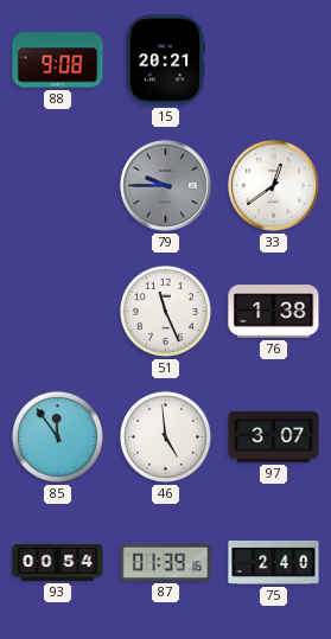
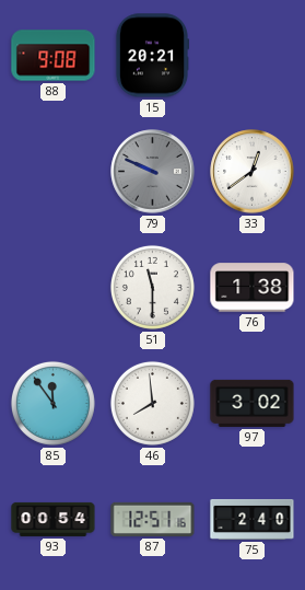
79: 9:45 -> 9:49
51: 11:26 -> 11:30
46: 4:59 -> 7:59
97: 3:07 -> 3:02
87: 01:39 -> 12:51
